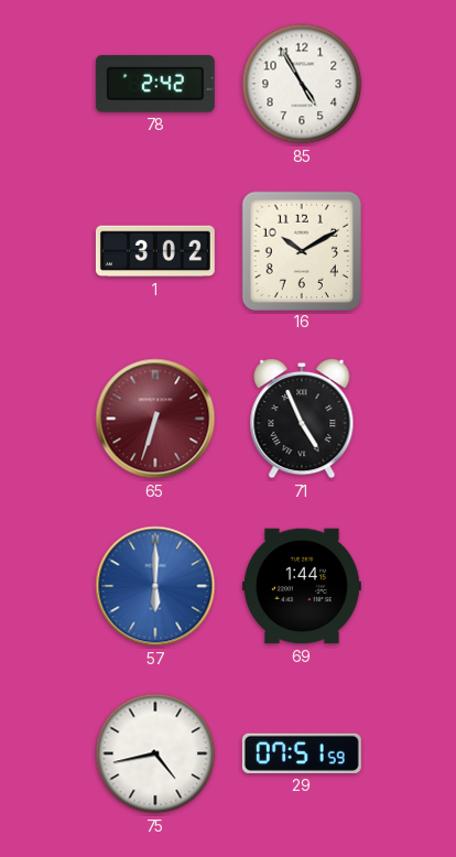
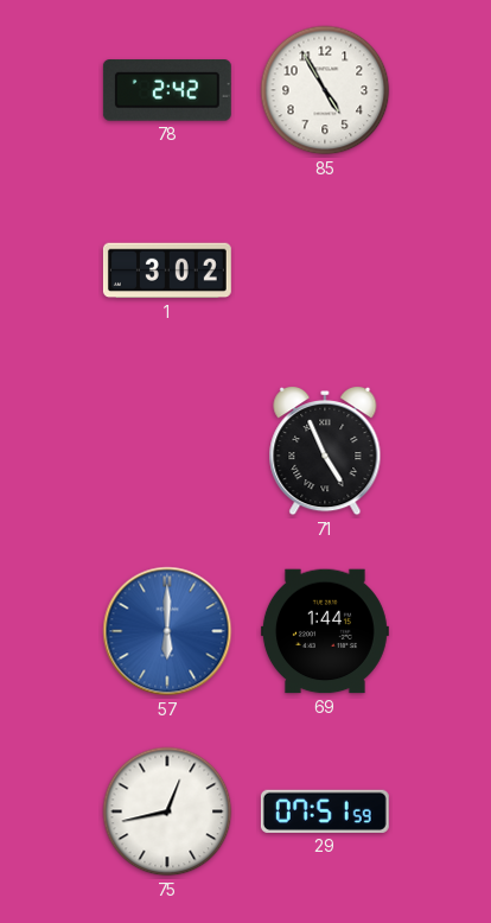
16: 10:10 -> none
65: 6:33 -> none
75: 4:43 -> 12:43
